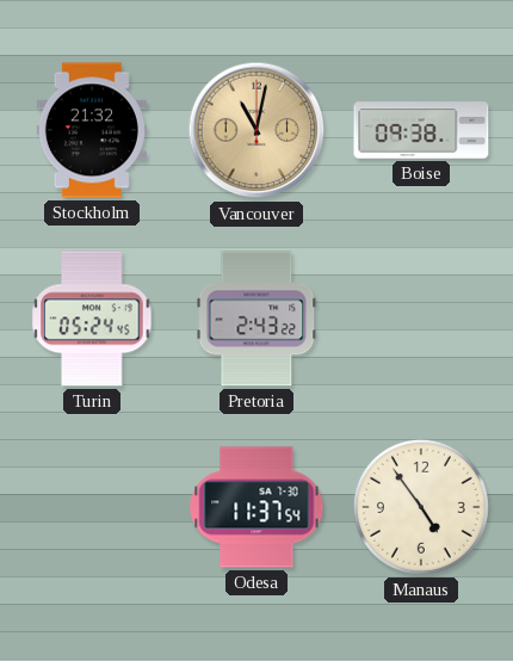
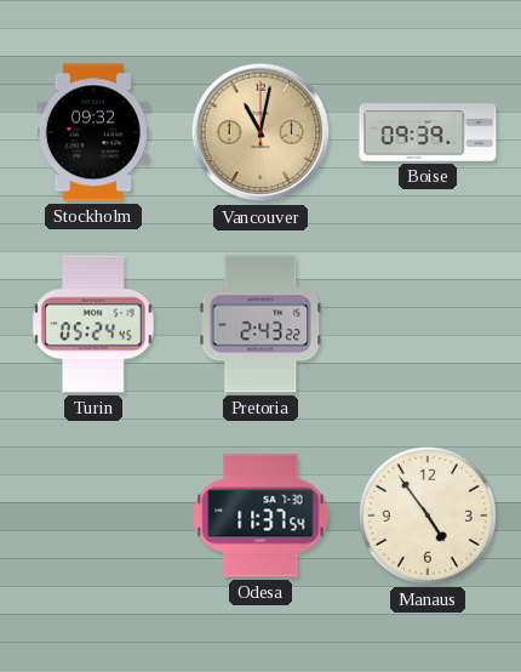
Stockholm: 21:32 -> 09:32
Boise: 09:38 -> 09:39
